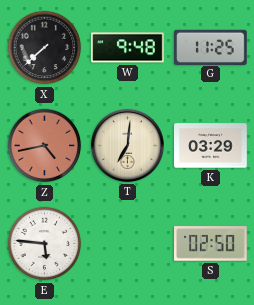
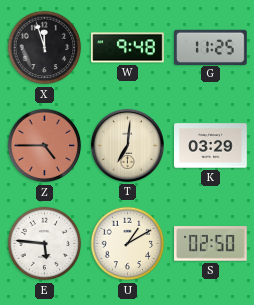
X: 7:38 -> 11:57
Z: 4:43 -> 4:45
U: none -> 1:10
